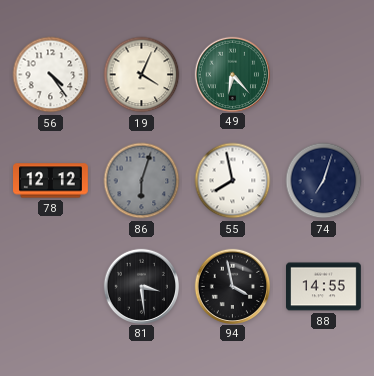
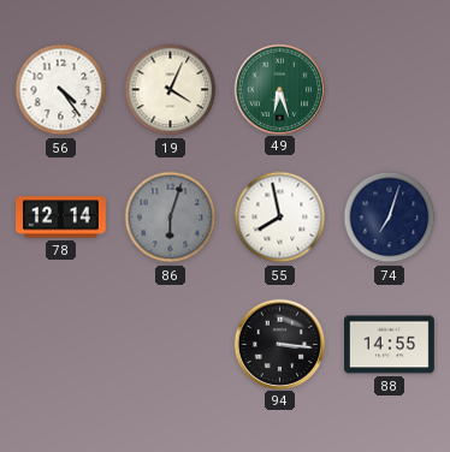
49: 6:23 -> 6:27
78: 12:12 -> 12:14
81: 3:29 -> none
94: 3:58 -> 3:16
